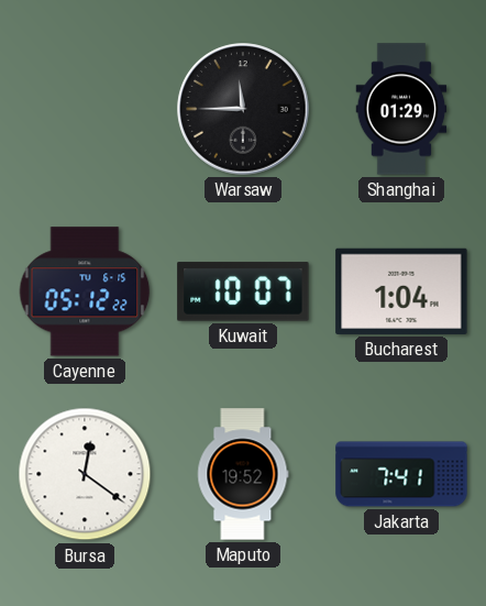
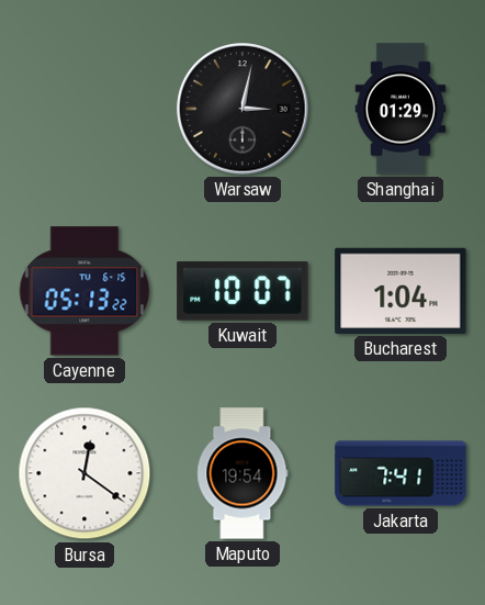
Warsaw: 11:45 -> 3:02
Cayenne: 05:12 -> 05:13
Maputo: 19:52 -> 19:54
